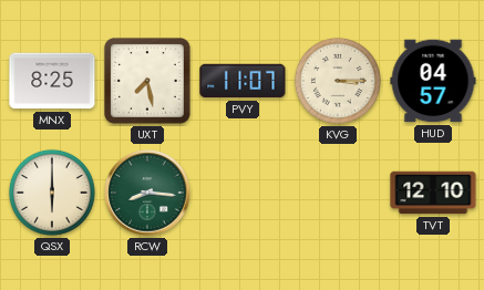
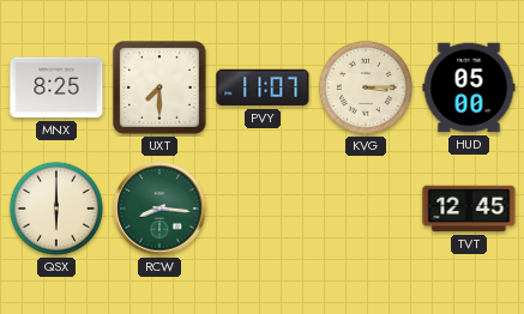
UXT: 7:28 -> 7:30
HUD: 04:57 -> 05:00
TVT: 12:10 -> 12:45
